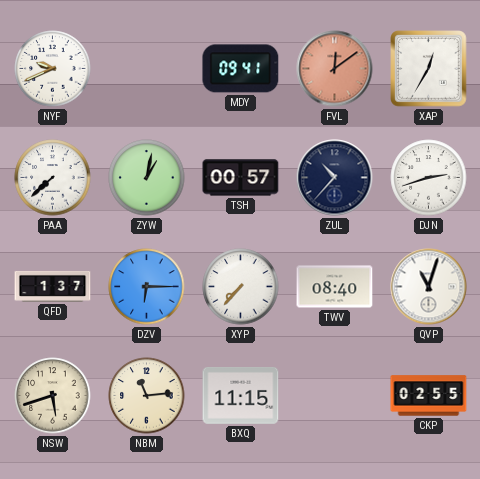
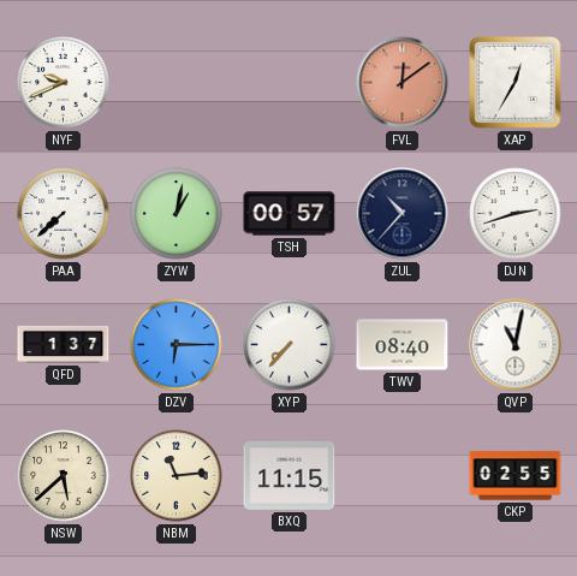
MDY: 09:41 -> none
QVP: 11:03 -> 11:02
NSW: 5:42 -> 5:38
